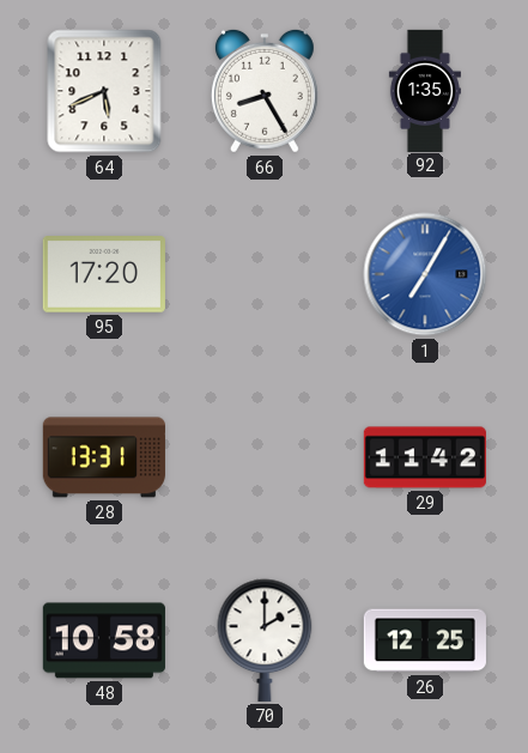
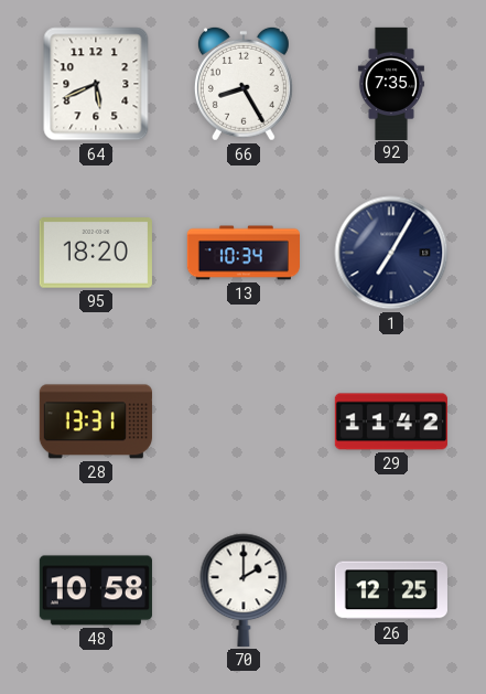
92: 1:35 -> 7:35
95: 17:20 -> 18:20
13: none -> 10:34
1 dial: blue -> navy
